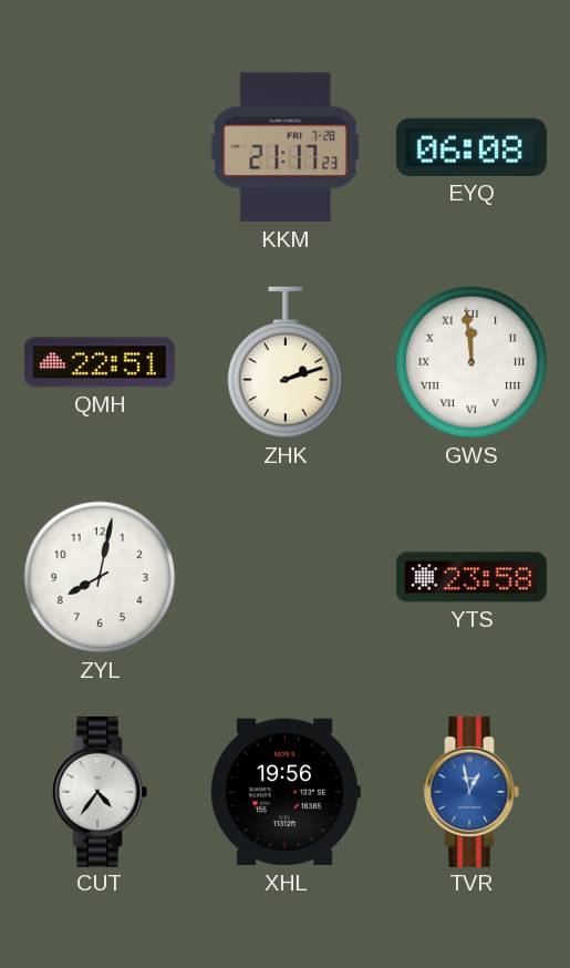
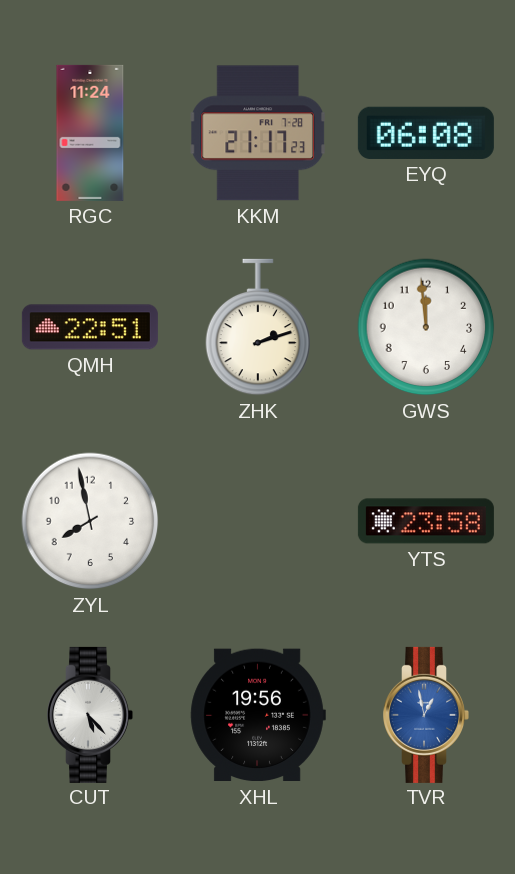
RGC: none -> 11:24
GWS numerals: Roman -> Arabic
ZYL: 8:02 -> 7:58
CUT: 4:36 -> 5:23
